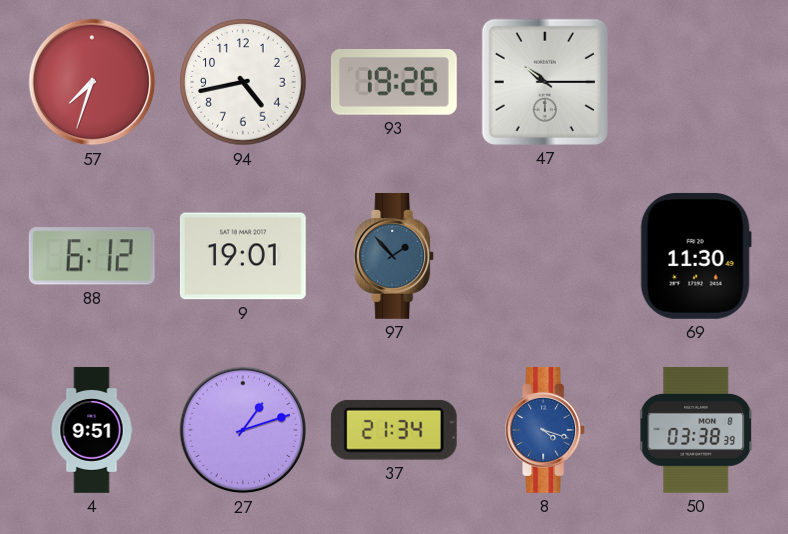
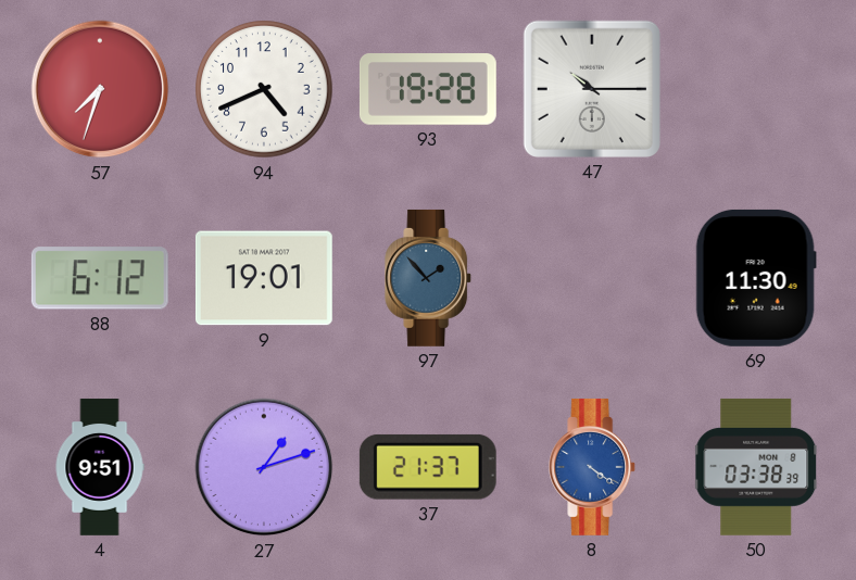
94: 4:43 -> 4:41
93: 19:26 -> 19:28
37: 21:34 -> 21:37
8: 4:18 -> 4:21
